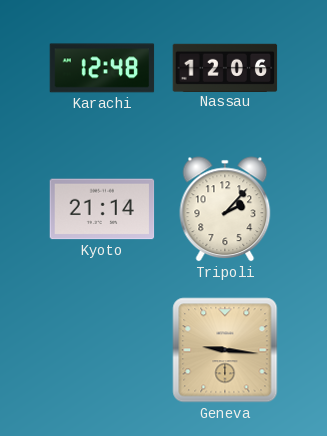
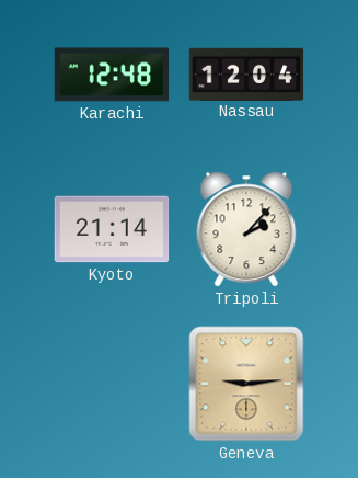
Nassau: 12:06 -> 12:04
Geneva: 9:16 -> 9:14
